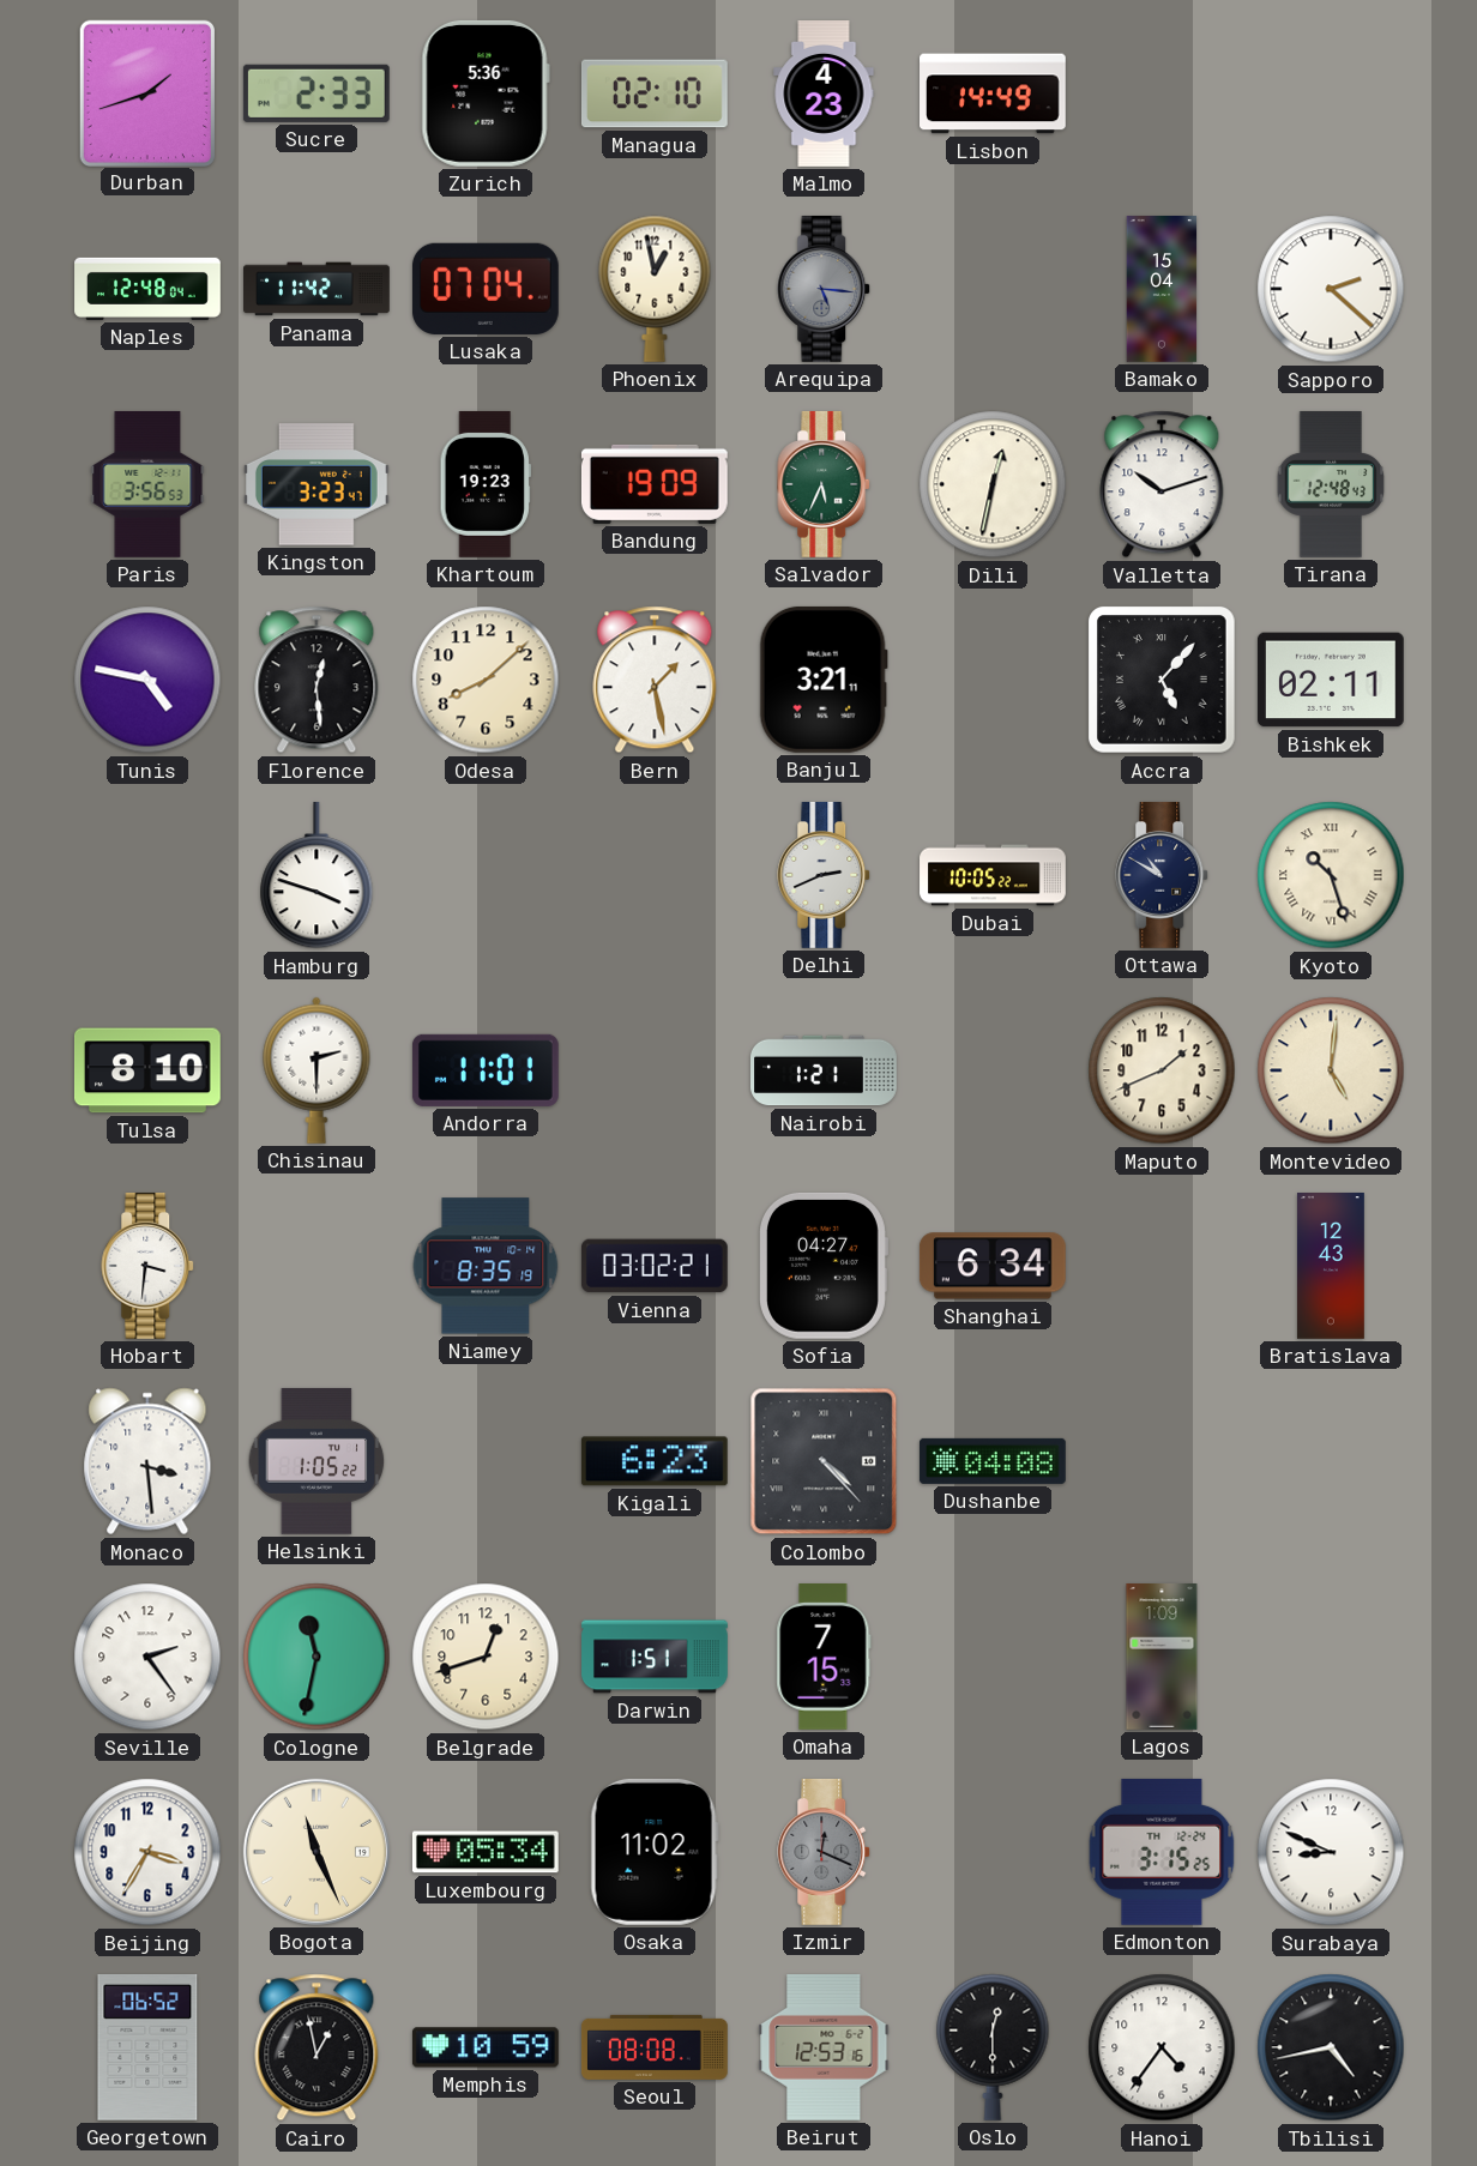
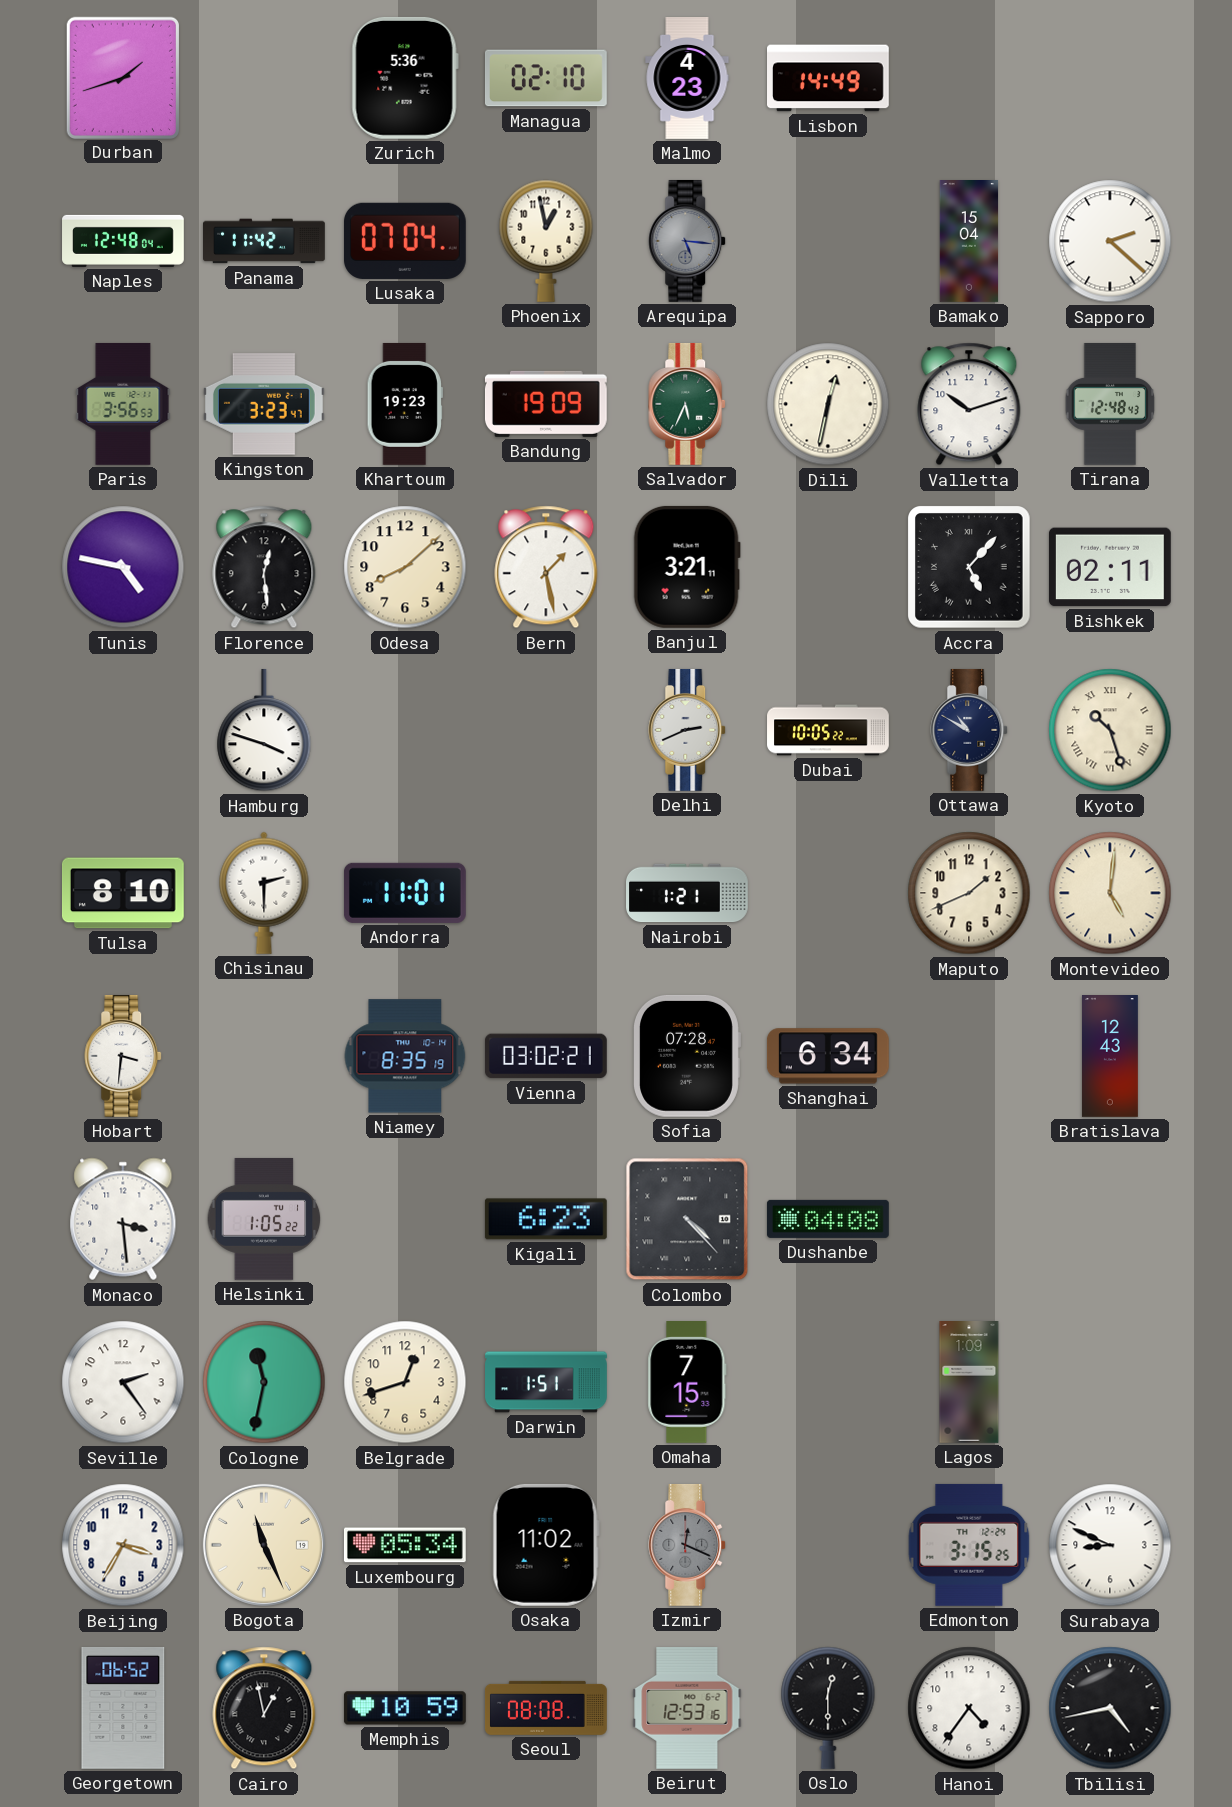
Sucre: 2:33 -> none
Sofia: 04:27 -> 07:28
